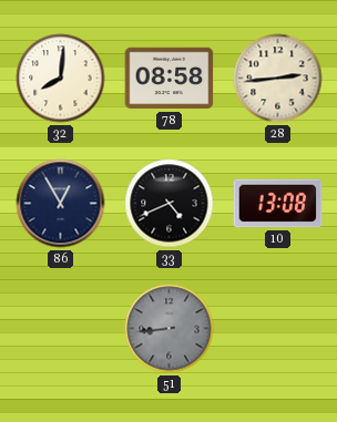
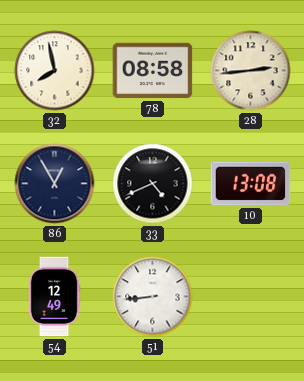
32: 8:01 -> 7:58
54: none -> 12:49
51 dial: grey -> white
